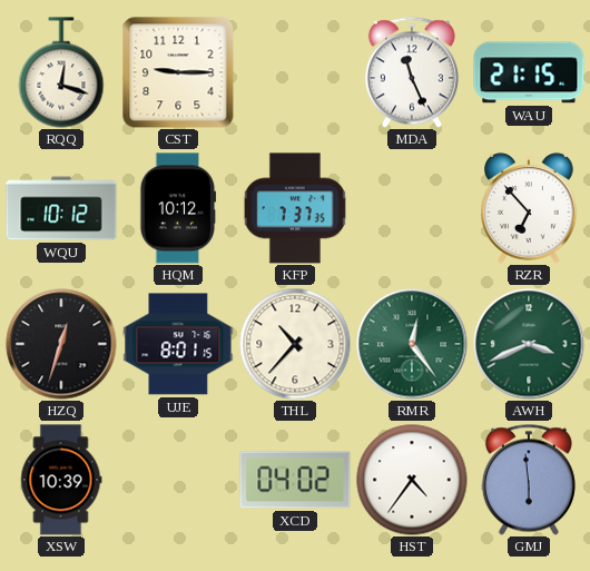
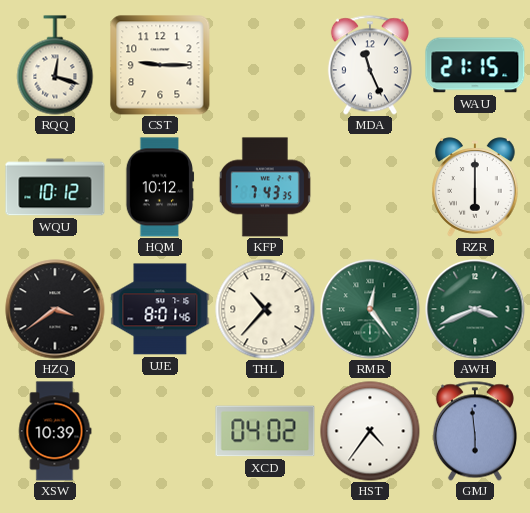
KFP: 7:37 -> 7:43
RZR: 6:53 -> 6:00
HZQ: 12:33 -> 3:39
UJE: 8:01:15 -> 8:01:46
